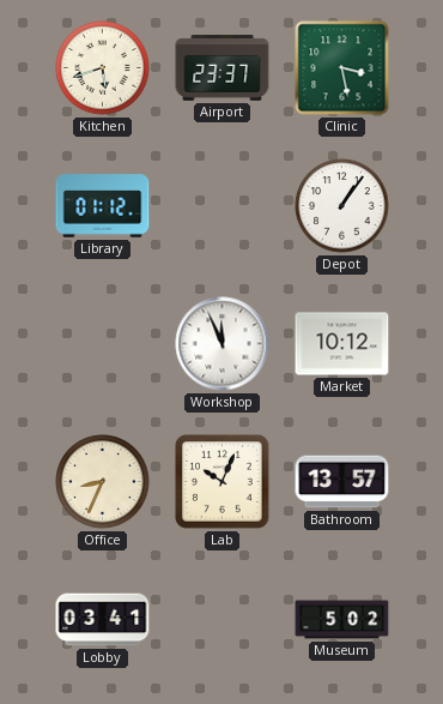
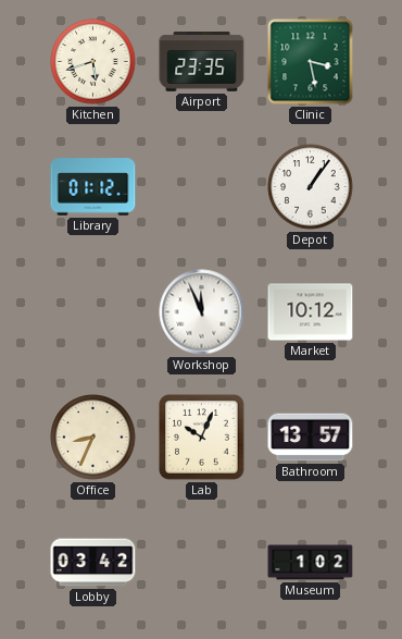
Airport: 23:37 -> 23:35
Lobby: 03:41 -> 03:42
Museum: 5:02 -> 1:02
